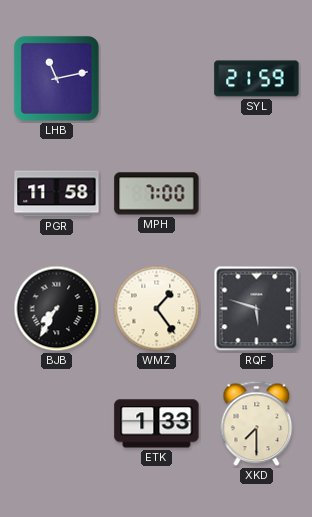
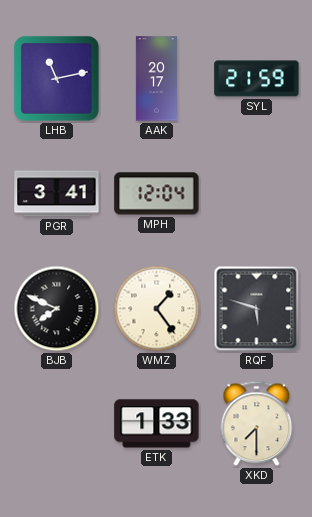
AAK: none -> 20:17
PGR: 11:58 -> 3:41
MPH: 7:00 -> 12:04
BJB: 7:35 -> 7:49
